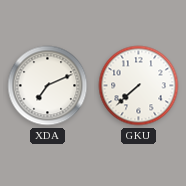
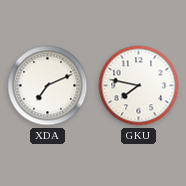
GKU: 7:38 -> 7:47
